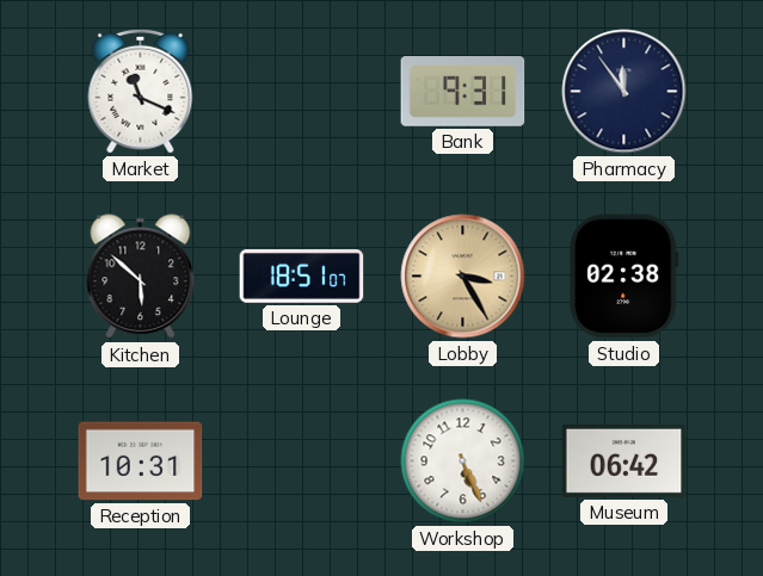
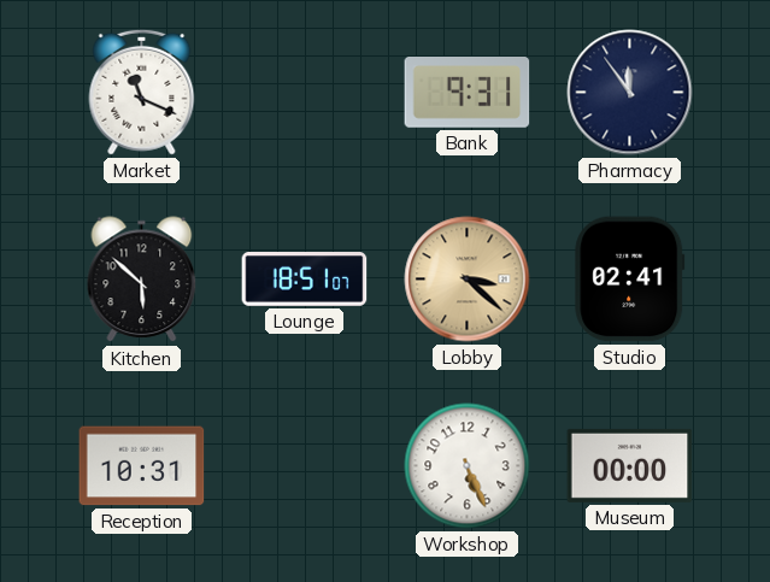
Lobby: 3:25 -> 3:22
Studio: 02:38 -> 02:41
Museum: 06:42 -> 00:00
